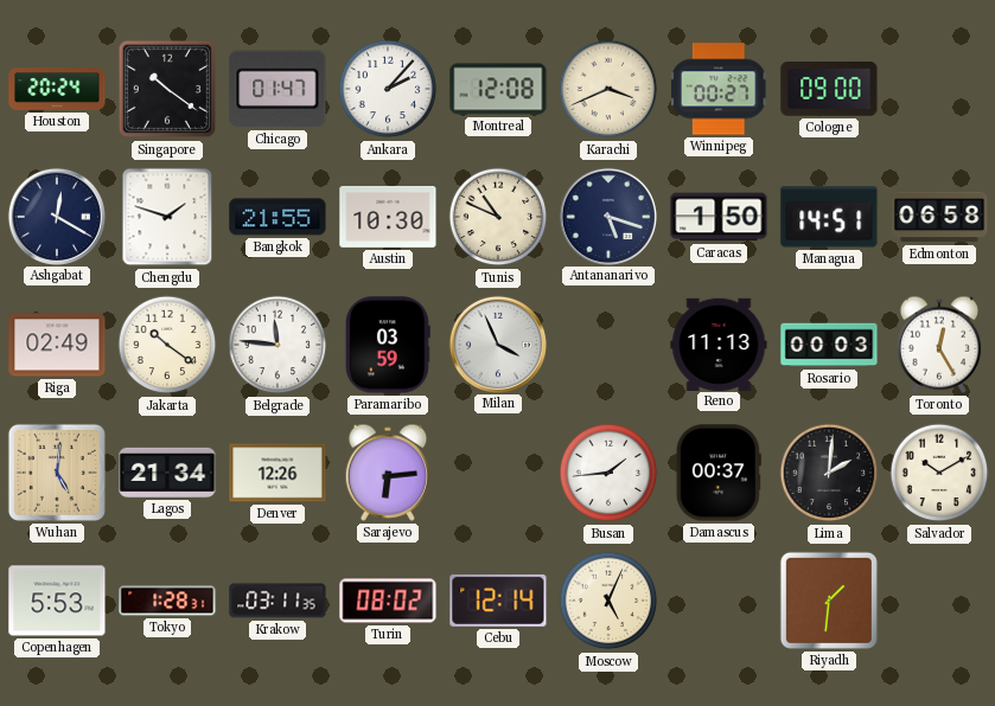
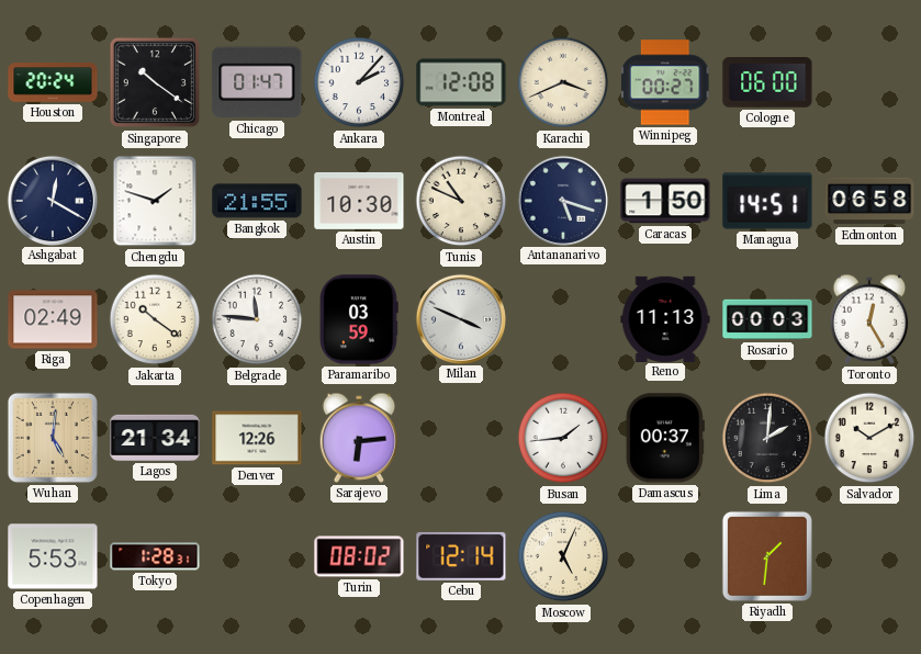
Cologne: 09:00 -> 06:00
Milan: 3:56 -> 3:49
Krakow: 03:11 -> none
